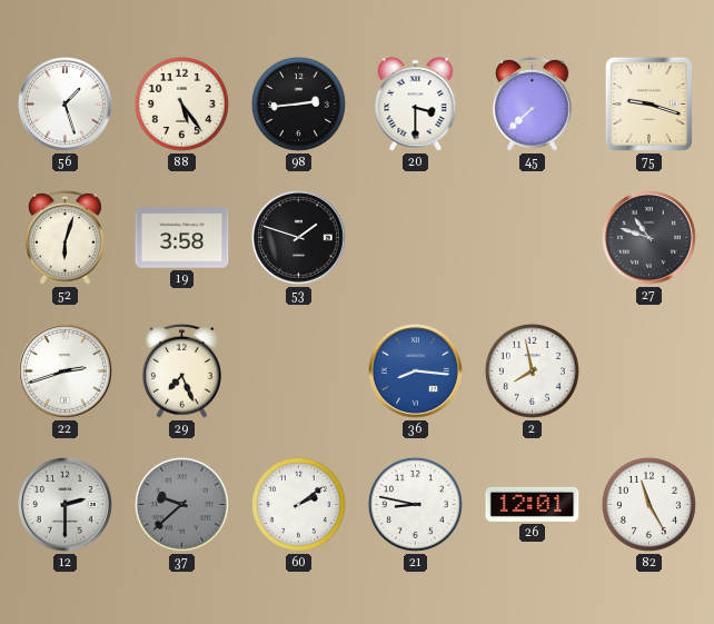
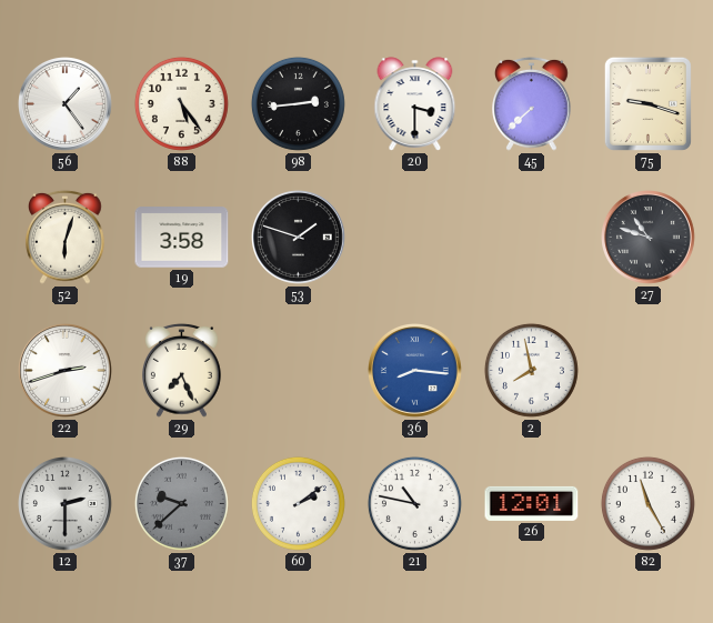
56: 1:27 -> 1:24
21: 8:47 -> 10:47
